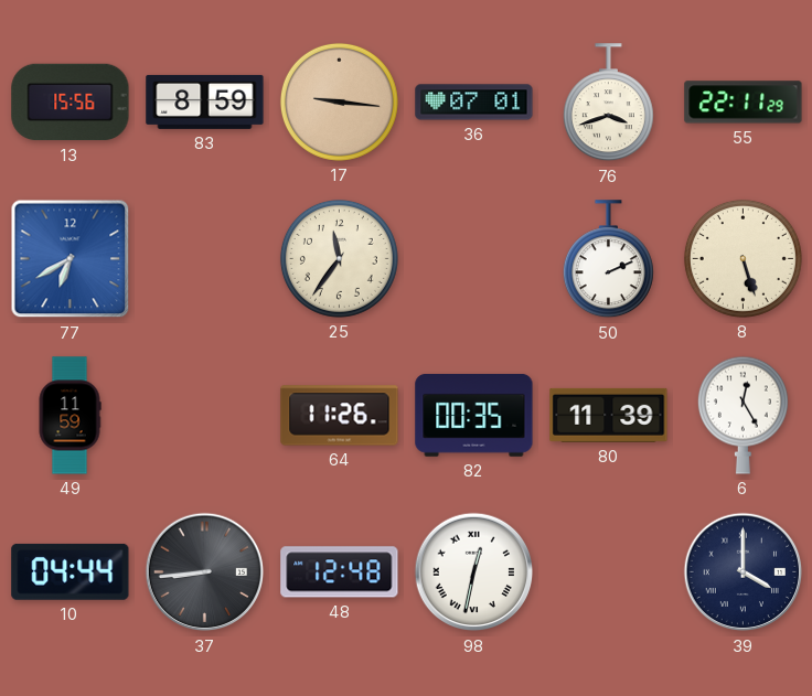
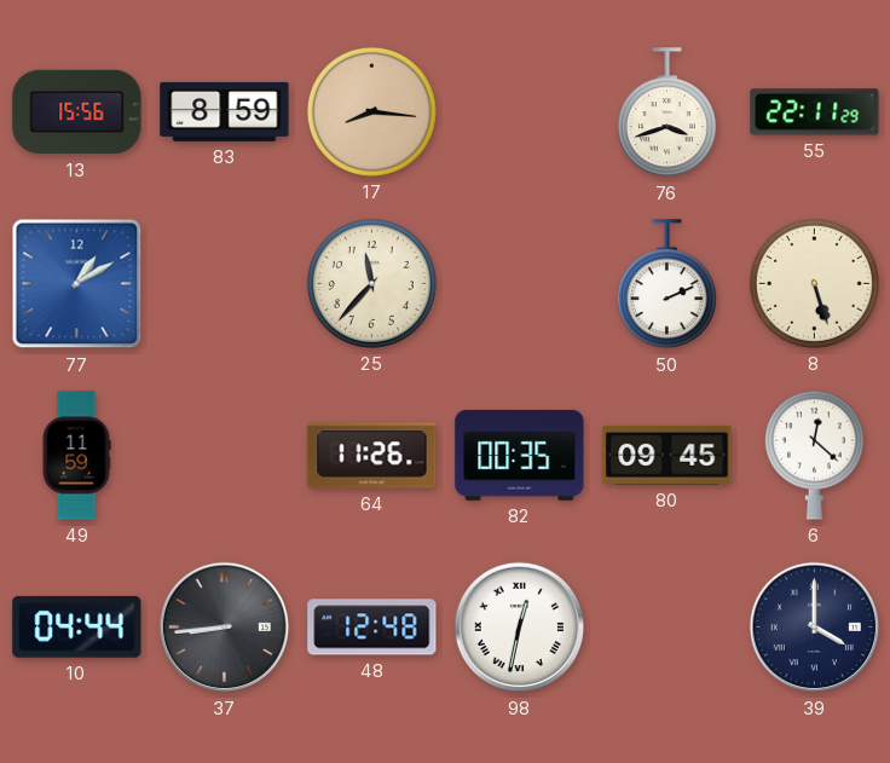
17: 9:16 -> 8:16
36: 07:01 -> none
77: 6:40 -> 1:10
25: 11:36 -> 11:37
80: 11:39 -> 09:45
6: 12:25 -> 12:22
